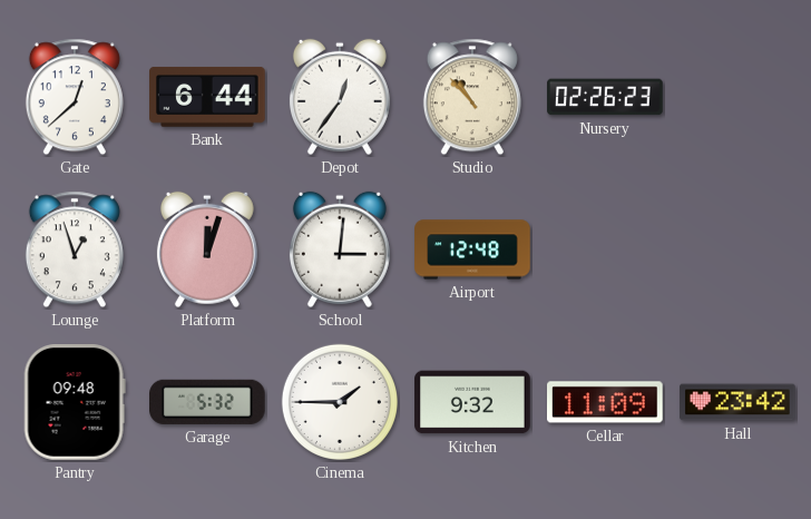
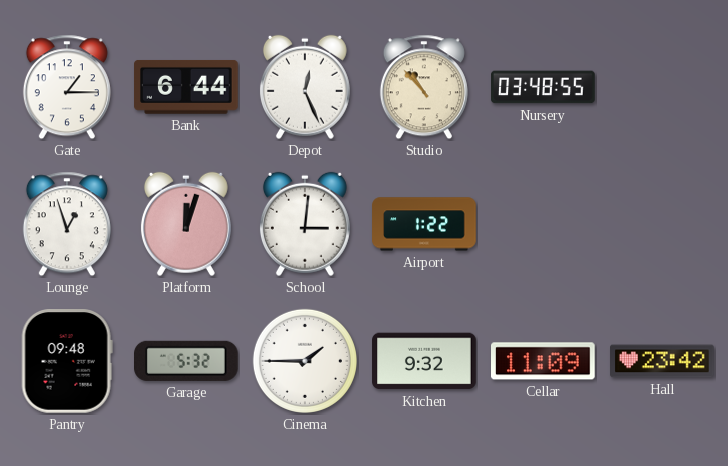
Gate: 12:38 -> 1:15
Depot: 12:36 -> 12:26
Nursery: 02:26 -> 03:48
Airport: 12:48 -> 1:22
